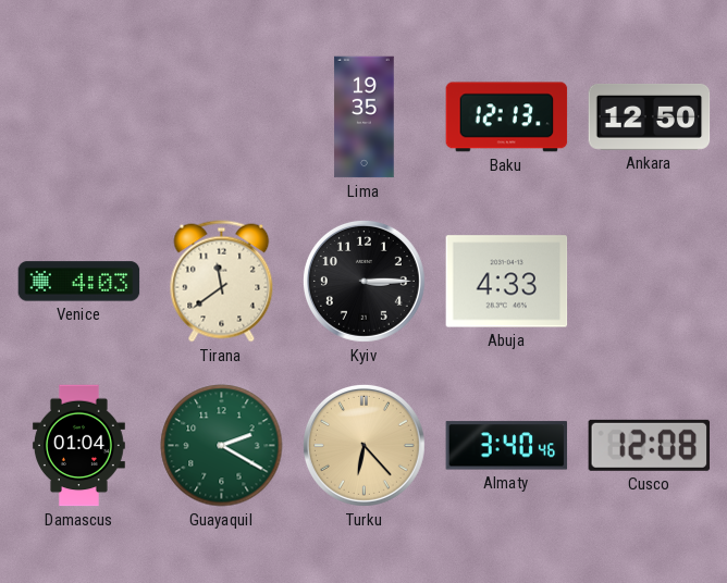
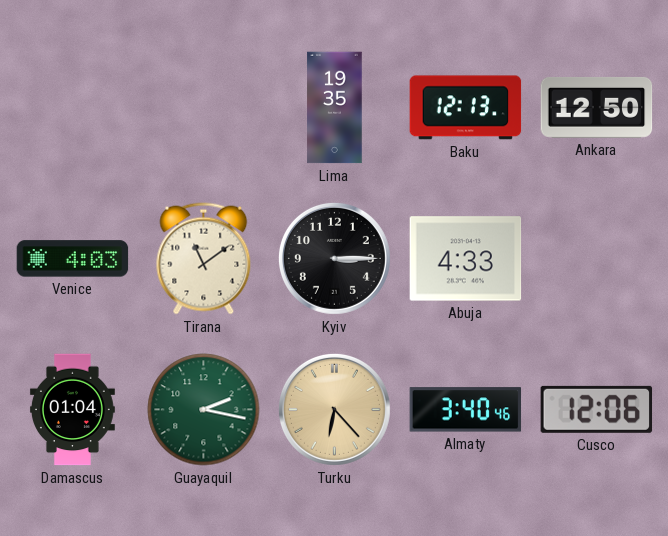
Tirana: 11:39 -> 11:09
Guayaquil: 2:20 -> 2:17
Cusco: 12:08 -> 12:06
